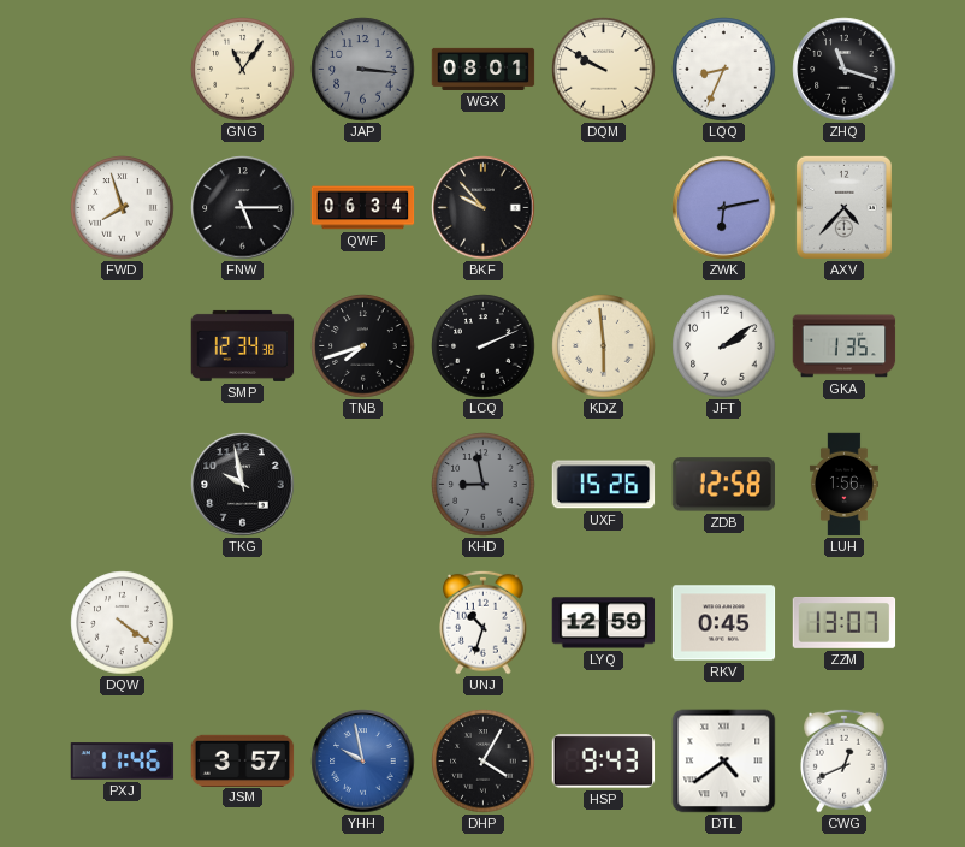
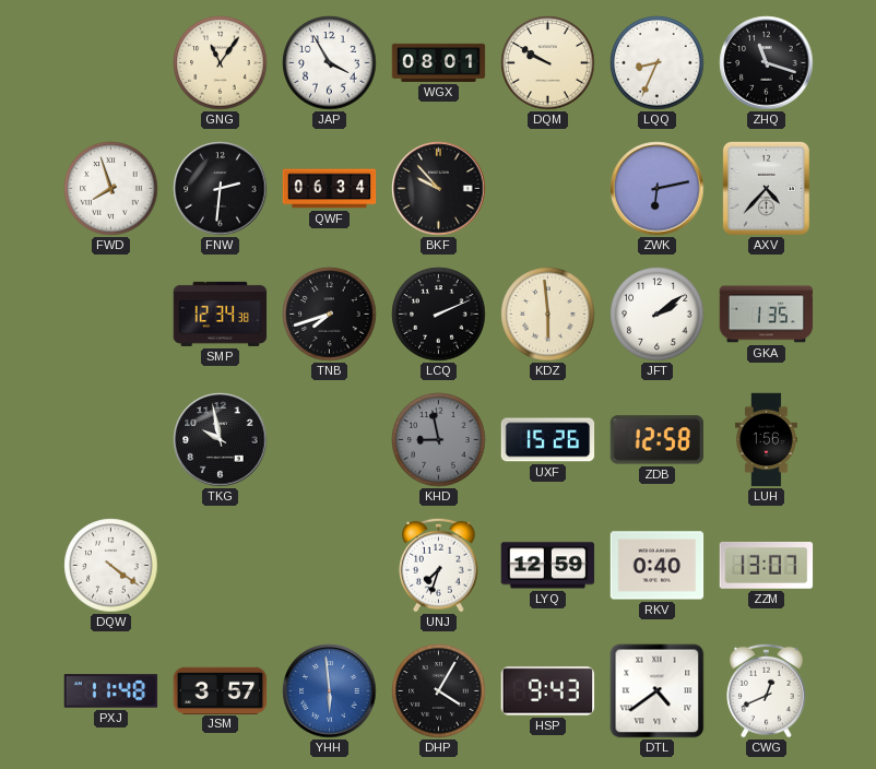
JAP: 3:16 -> 3:55
JAP dial: grey -> white
FNW: 5:15 -> 2:31
UNJ: 10:33 -> 7:33
RKV: 0:45 -> 0:40
PXJ: 11:46 -> 11:48
YHH: 9:58 -> 5:59
